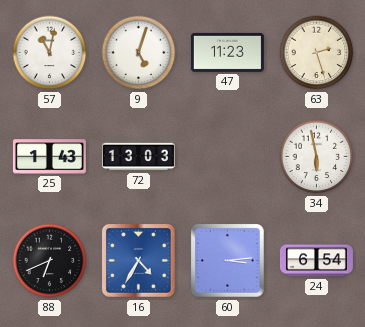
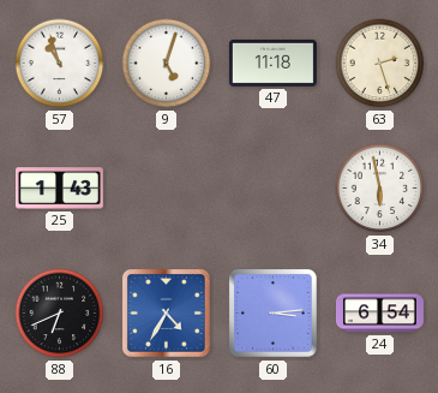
57: 11:02 -> 10:57
47: 11:23 -> 11:18
72: 13:03 -> none
